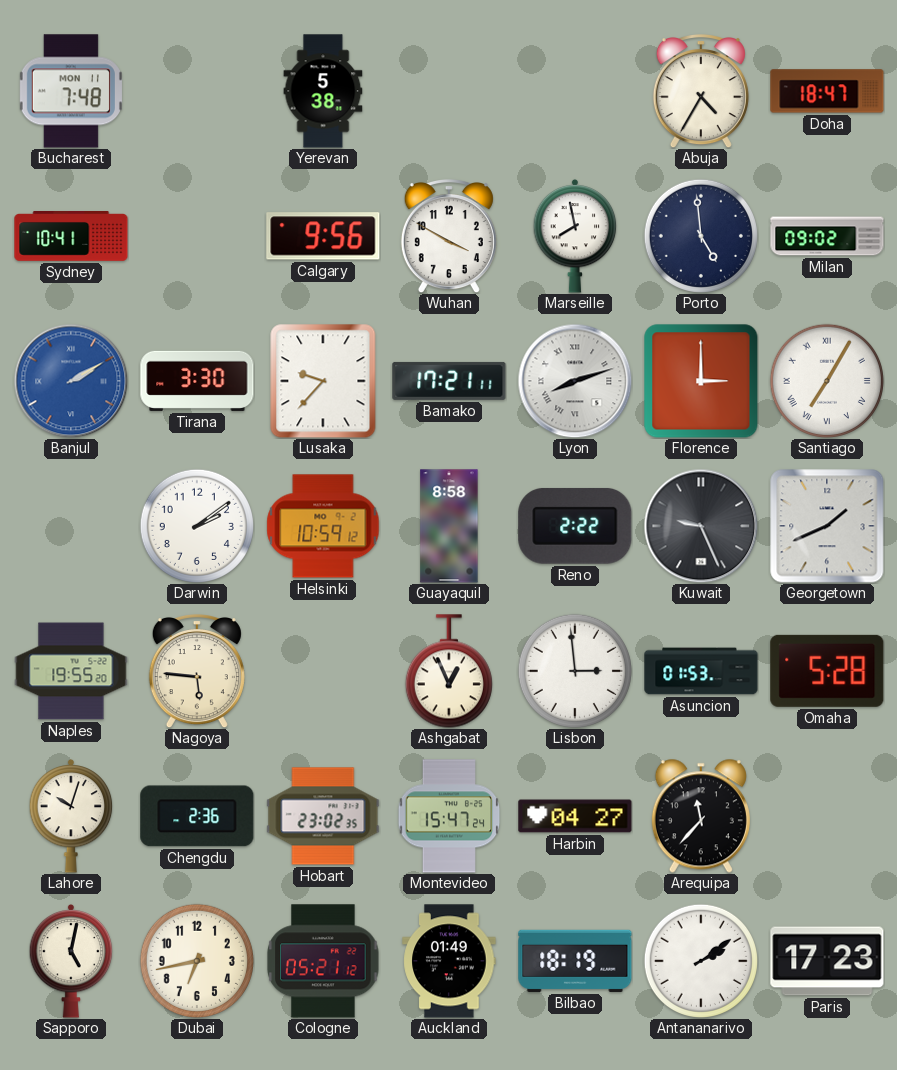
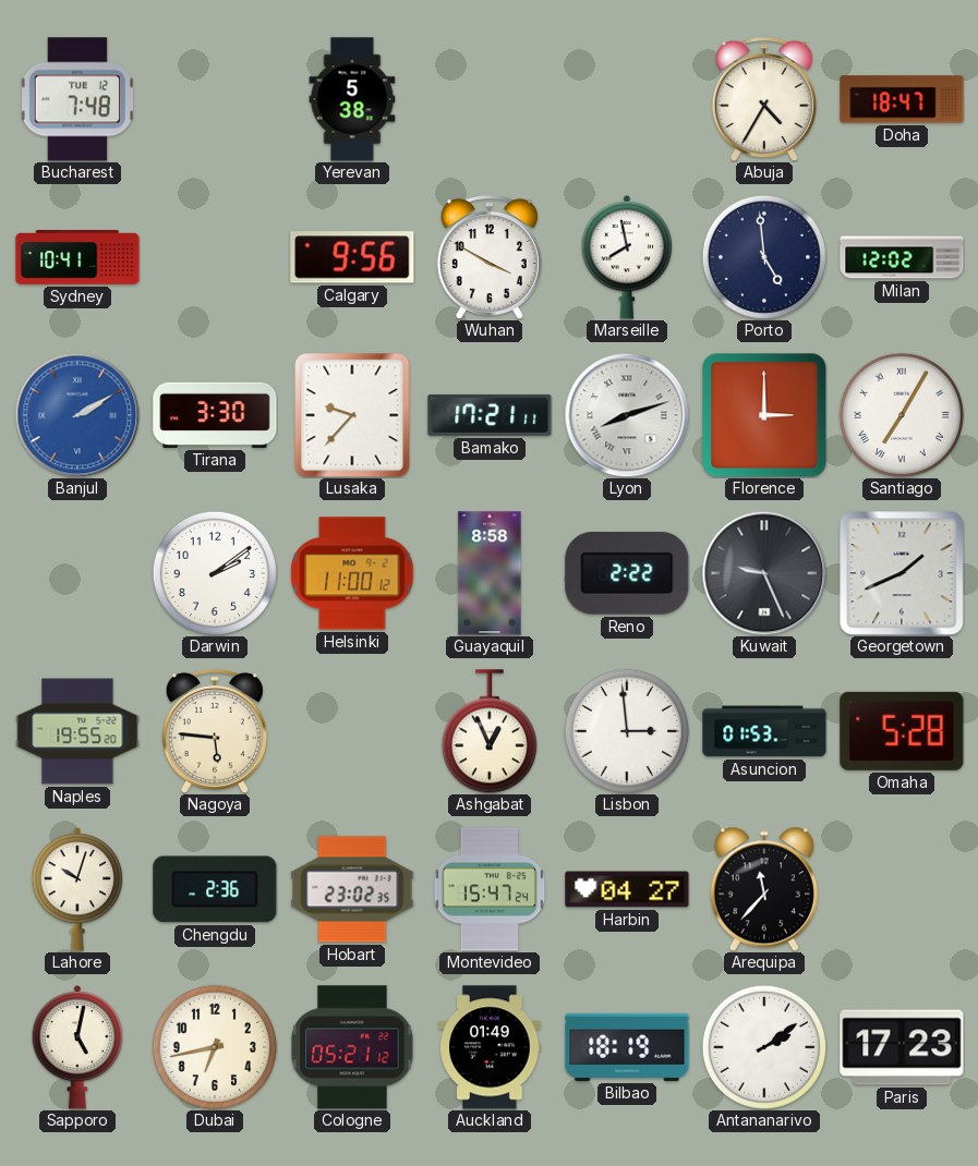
Bucharest date: MON 11 -> TUE 12
Milan: 09:02 -> 12:02
Helsinki: 10:59 -> 11:00
